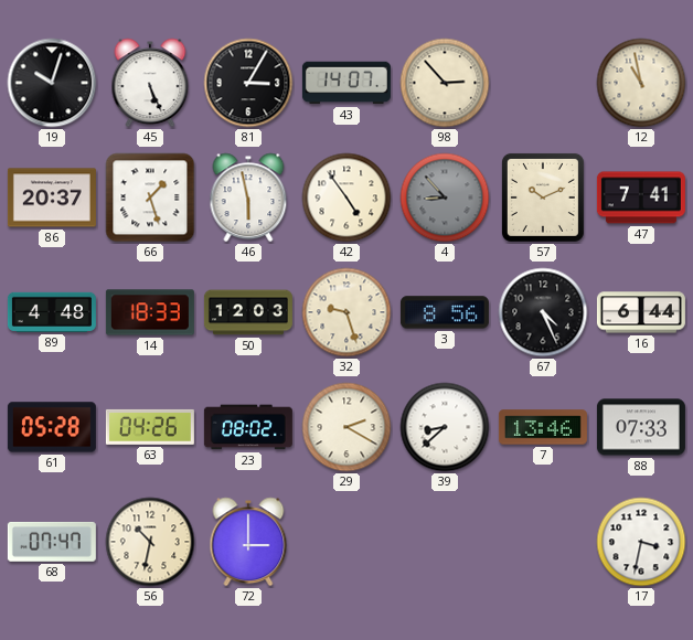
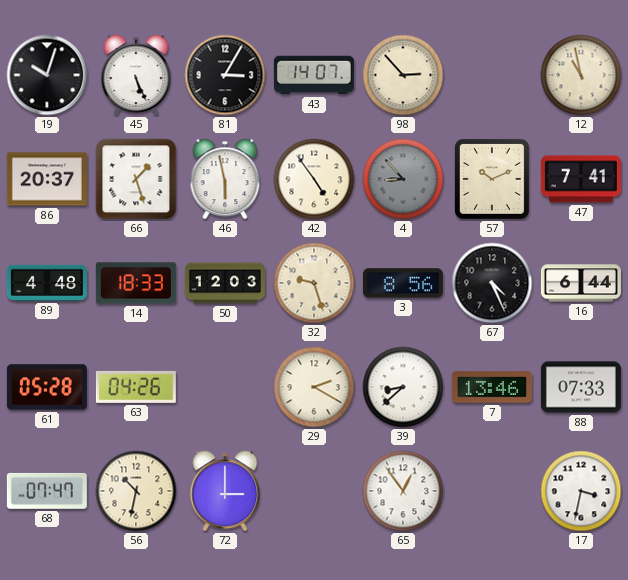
23: 08:02 -> none
65: none -> 12:54
